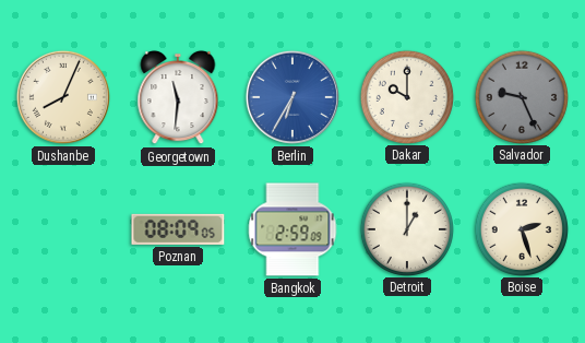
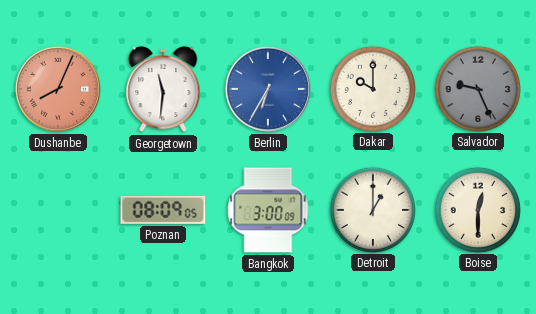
Dushanbe dial: cream -> salmon
Bangkok: 2:59 -> 3:00
Boise: 2:27 -> 12:30
